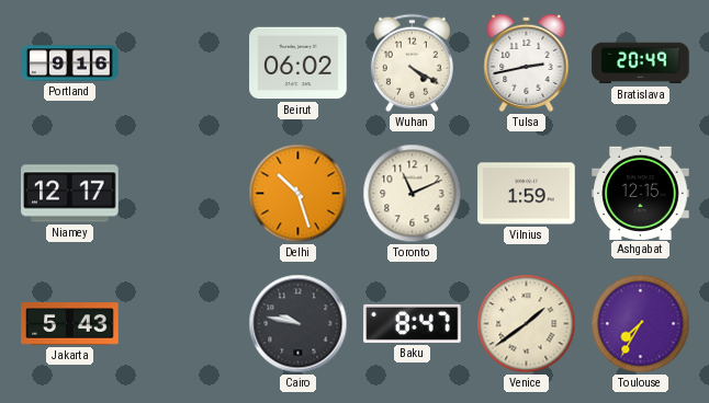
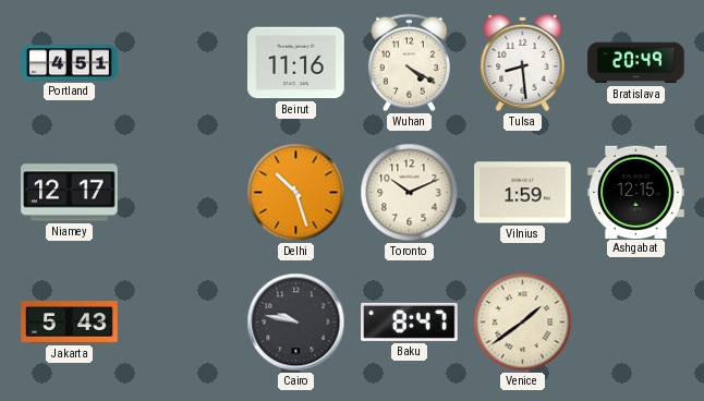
Portland: 9:16 -> 4:51
Beirut: 06:02 -> 11:16
Tulsa: 2:43 -> 8:29
Toronto: 11:11 -> 10:11
Toulouse: 7:35 -> none
